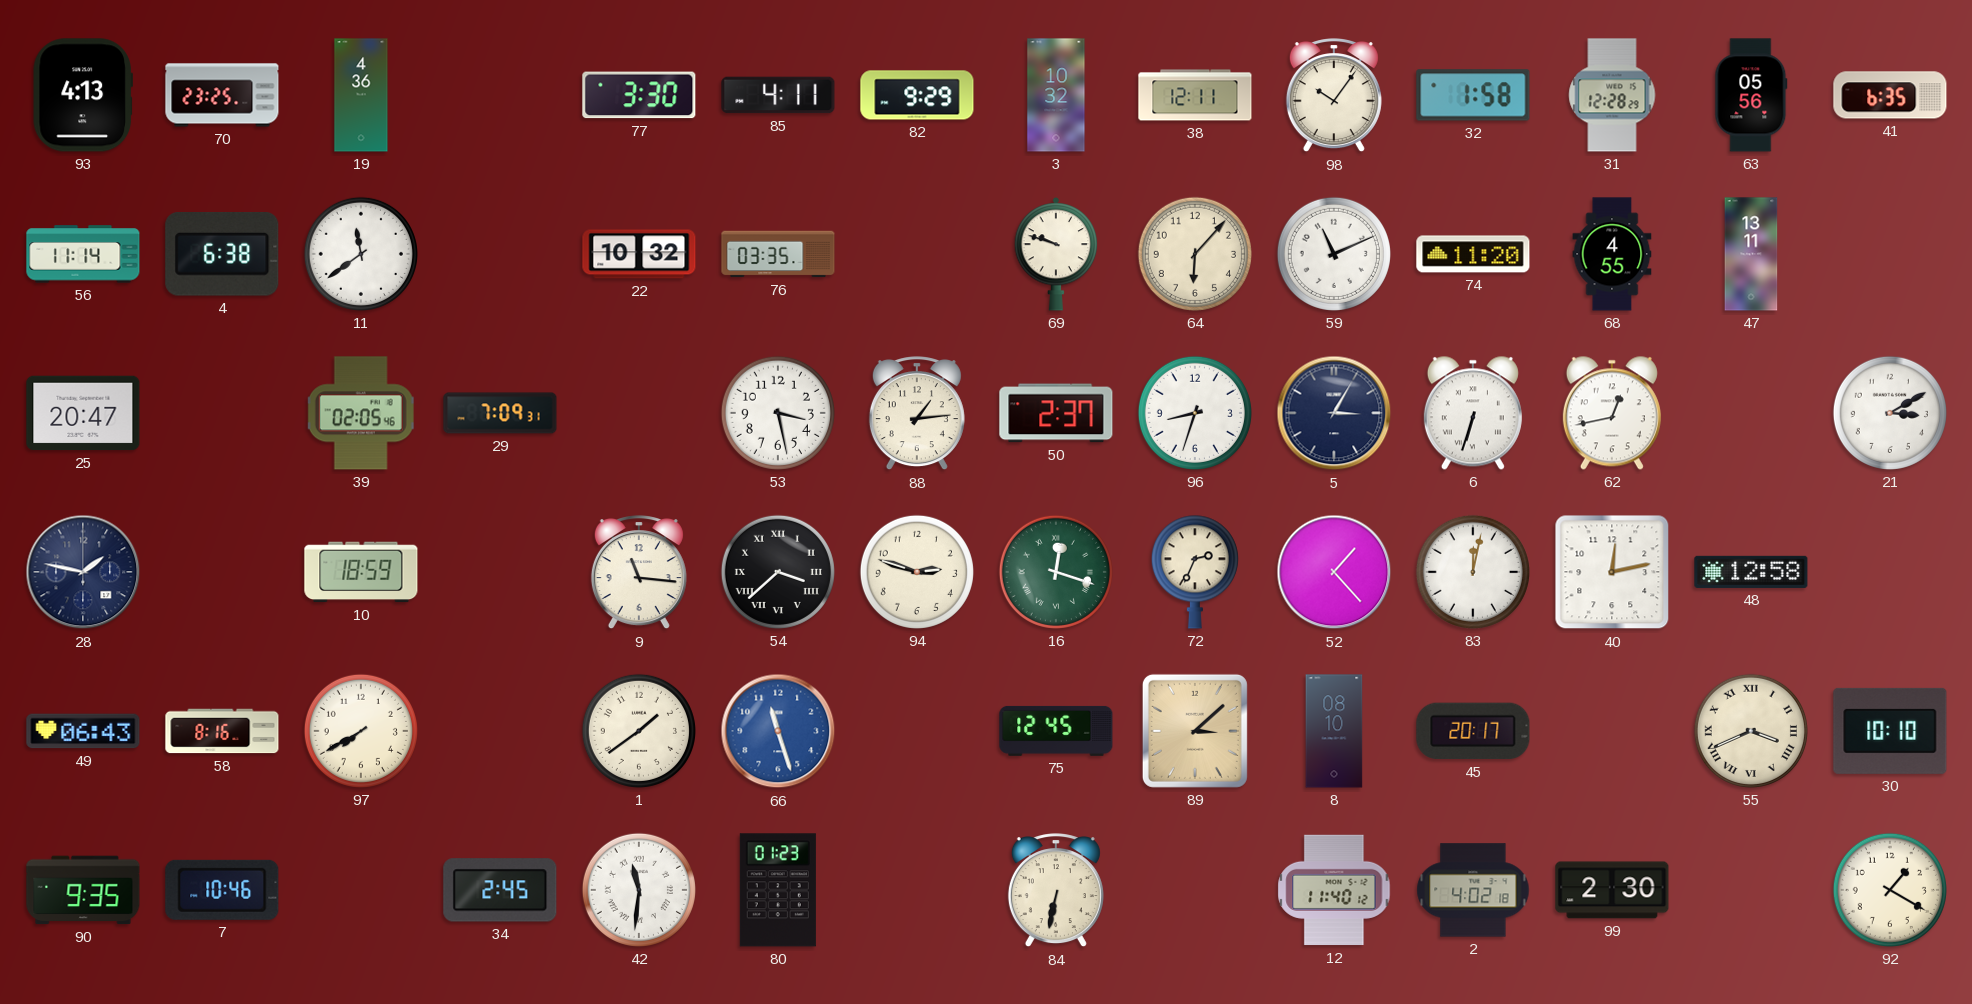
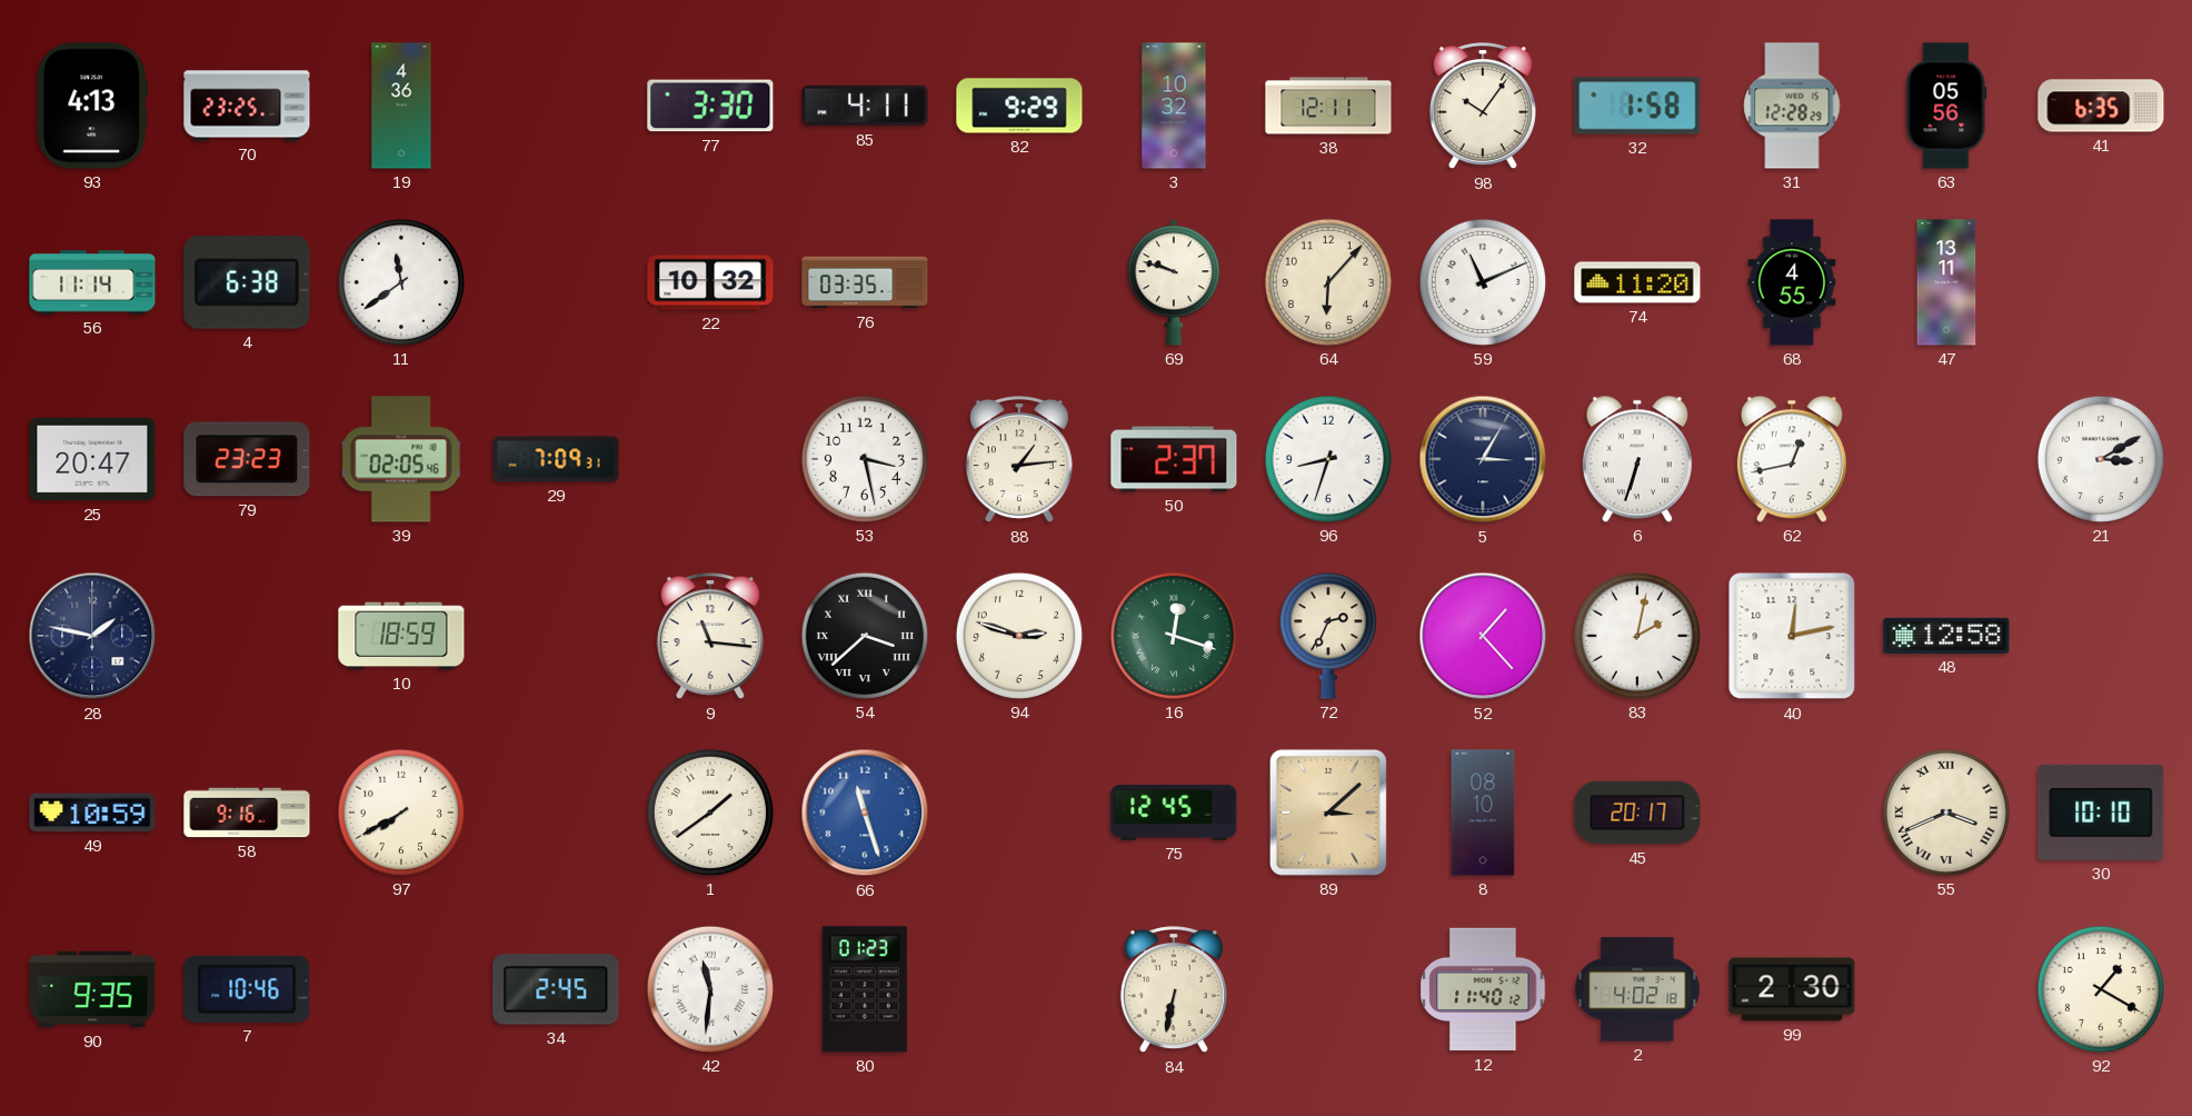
79: none -> 23:23
83: 12:02 -> 2:02
49: 06:43 -> 10:59
58: 8:16 -> 9:16
